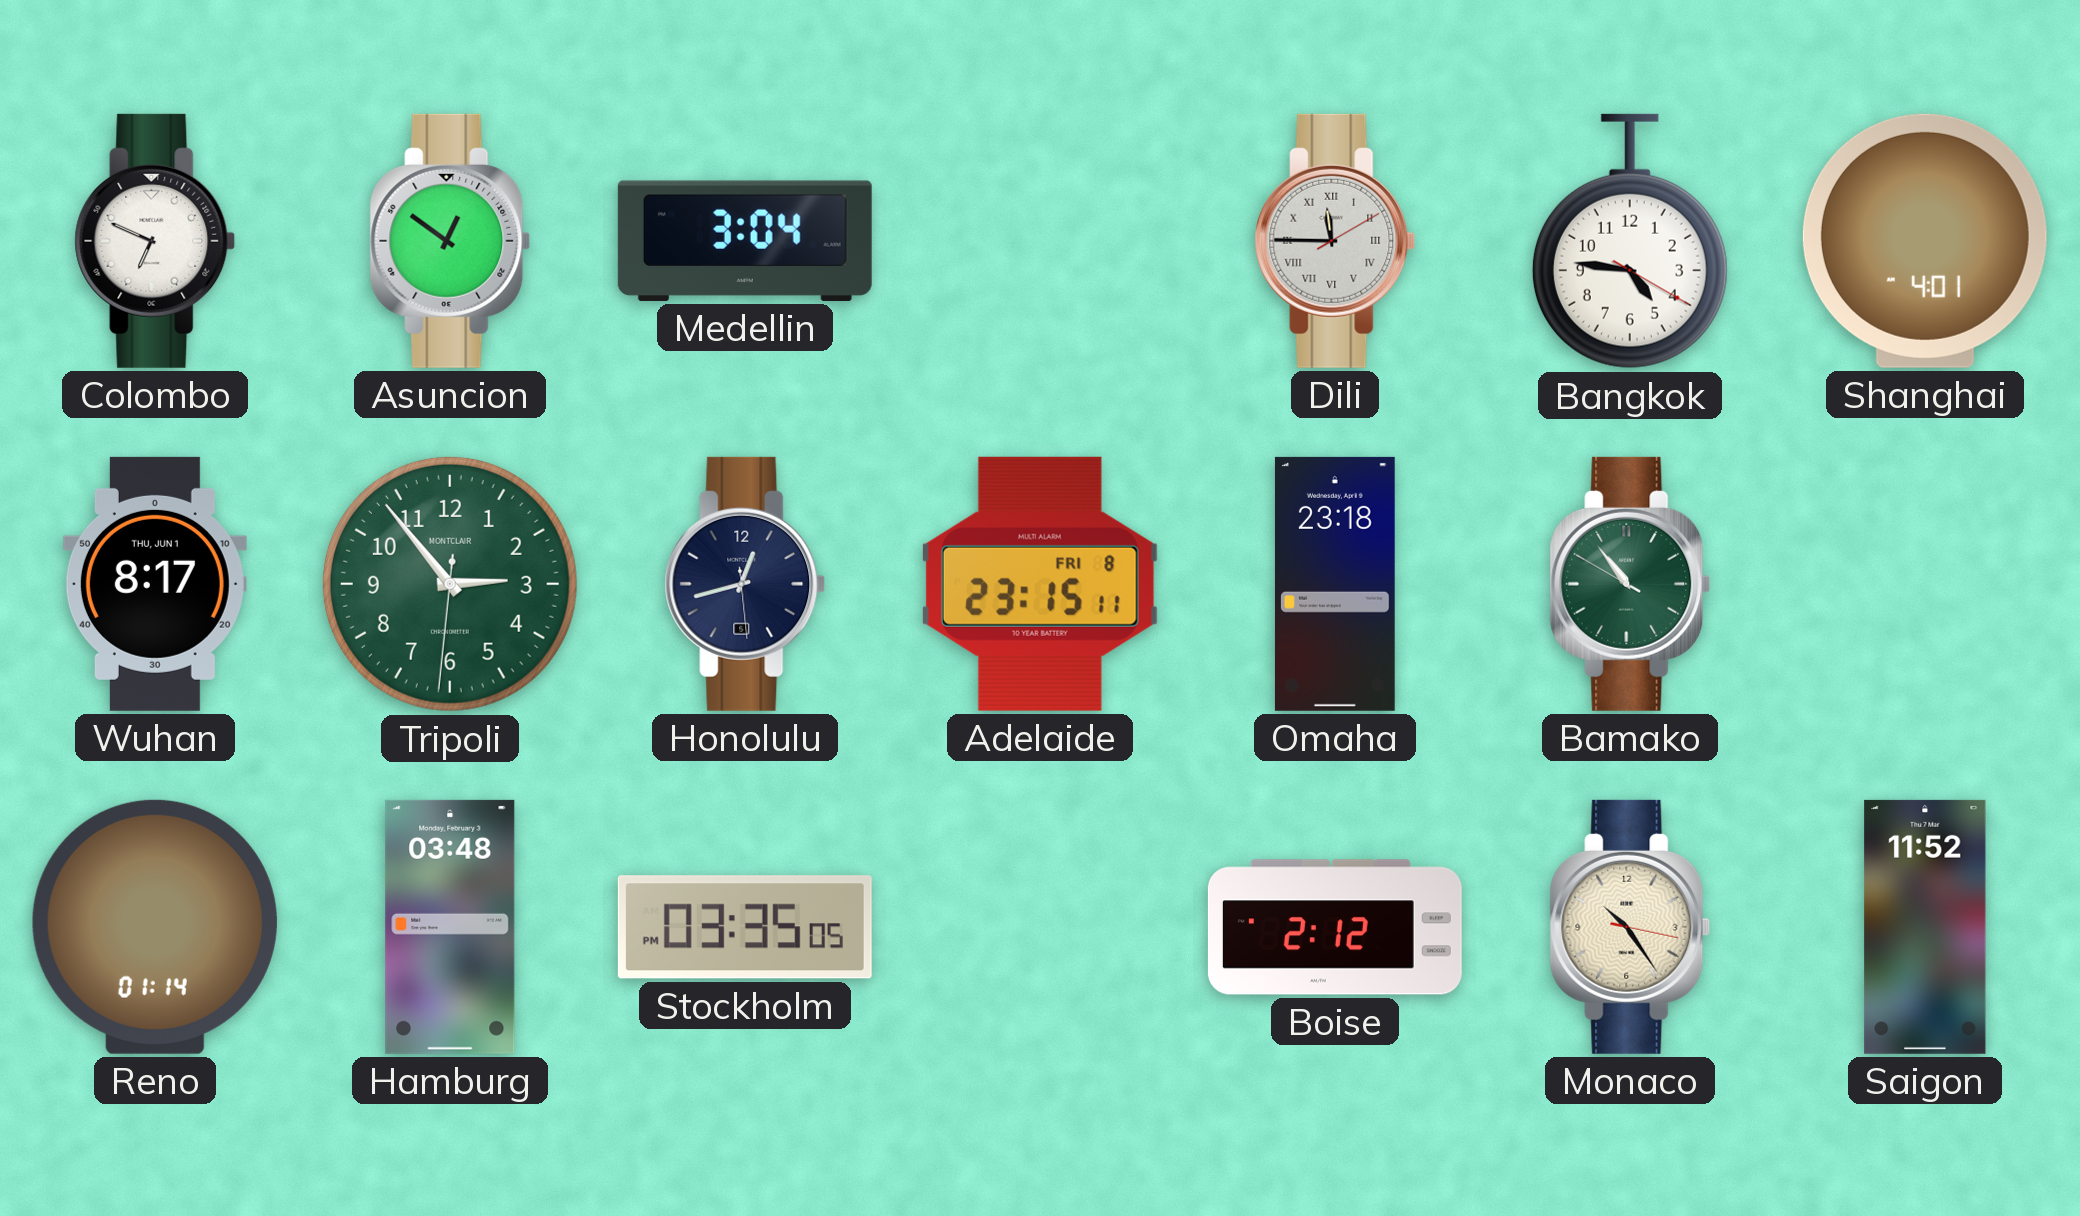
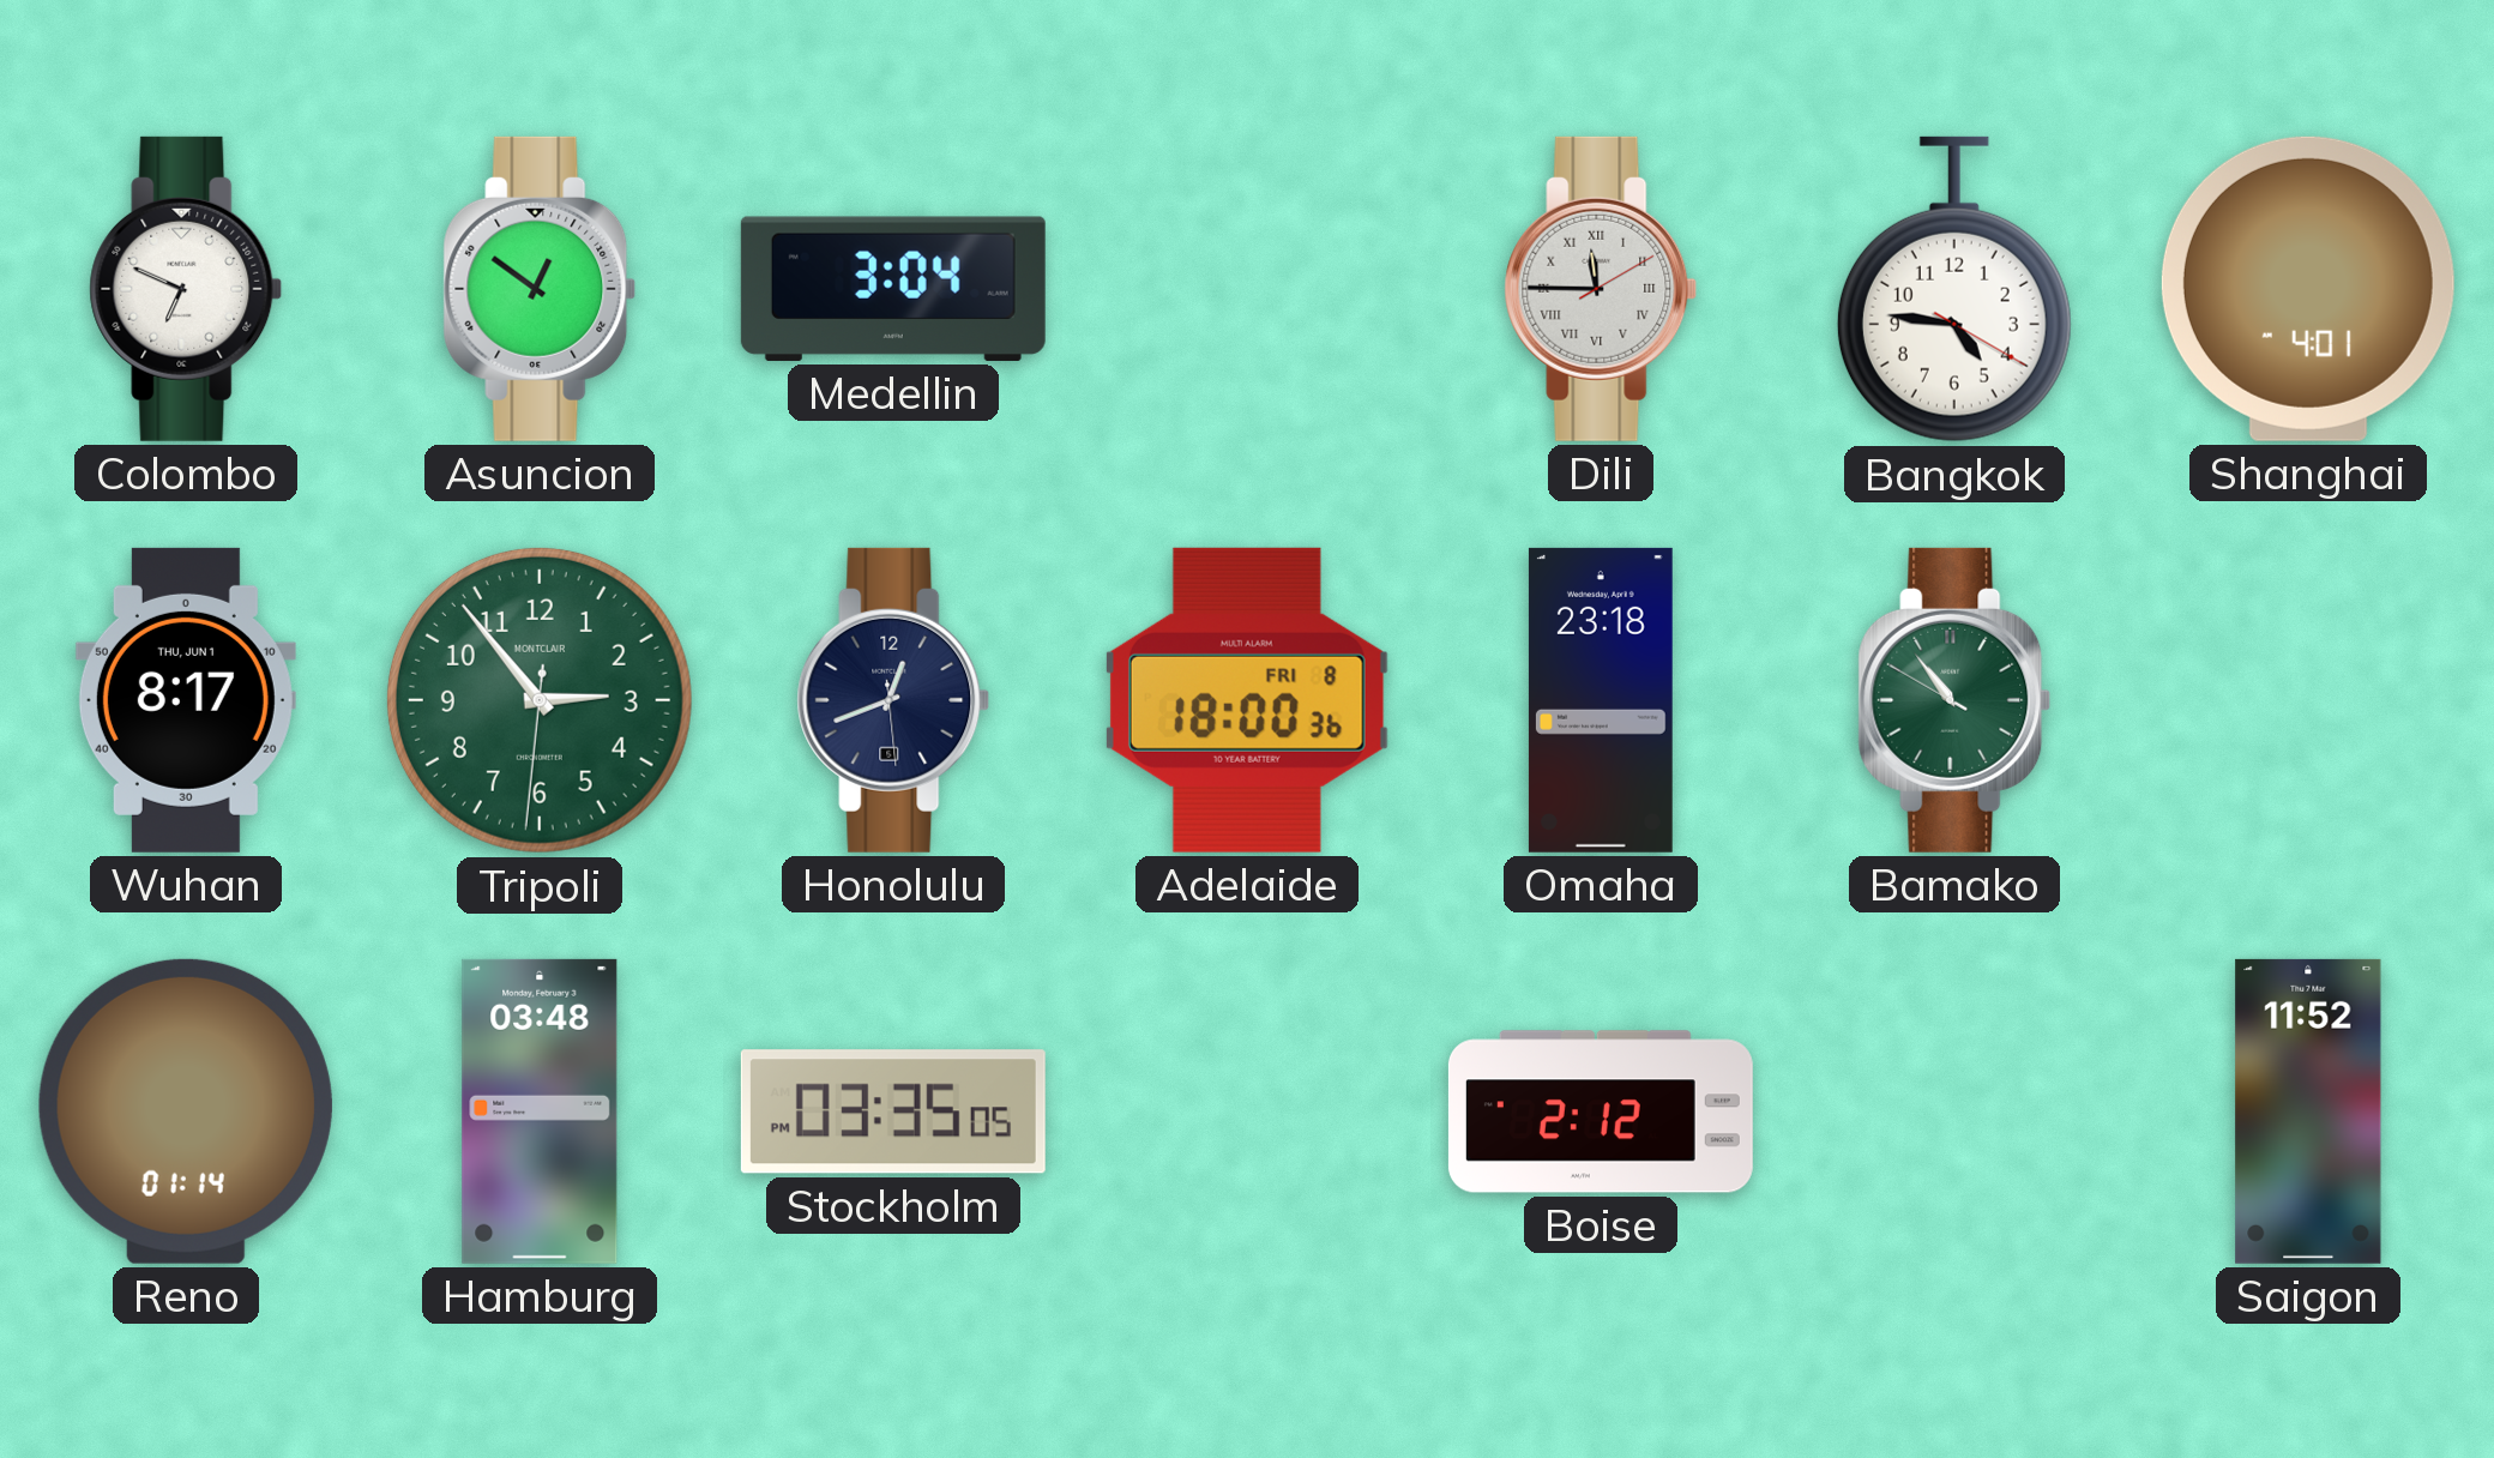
Honolulu: 12:42 -> 12:41
Adelaide: 23:15 -> 18:00
Monaco: 10:24 -> none
